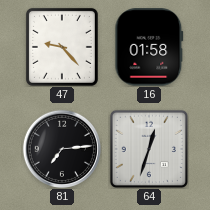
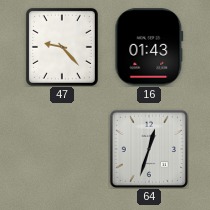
16: 01:58 -> 01:43
81: 7:14 -> none
